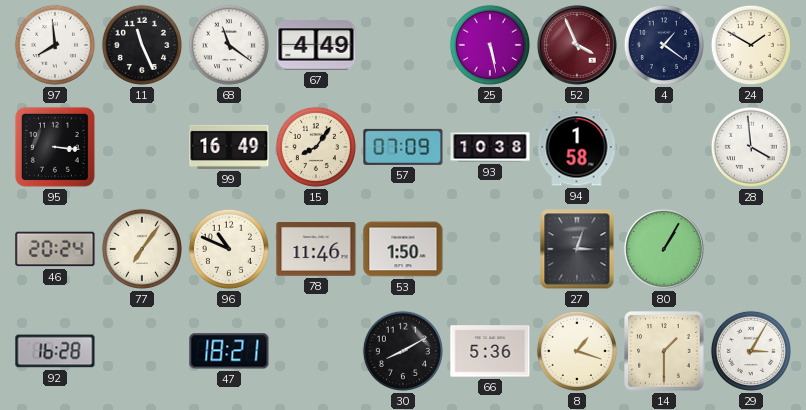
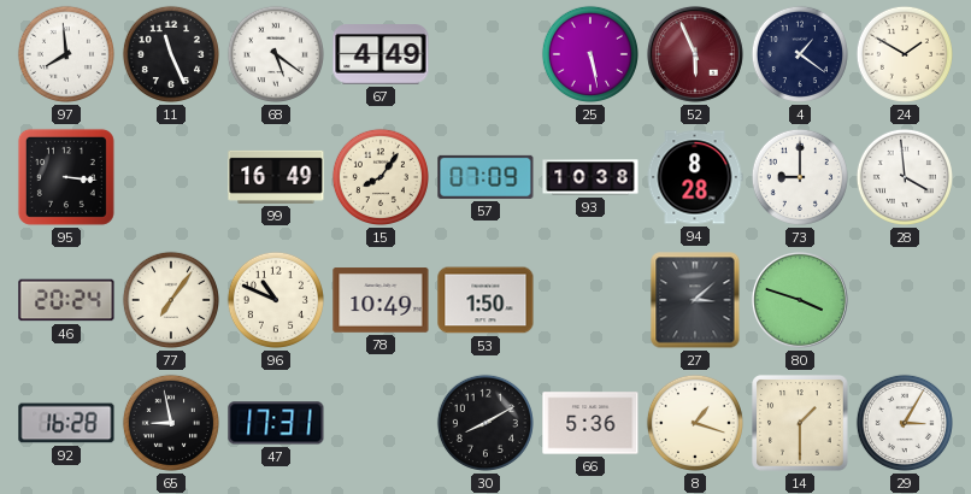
68: 11:21 -> 5:21
52: 3:56 -> 5:56
94: 1:58 -> 8:28
73: none -> 9:00
78: 11:46 -> 10:49
27: 3:03 -> 3:08
80: 1:05 -> 3:48
65: none -> 8:58
47: 18:21 -> 17:31
